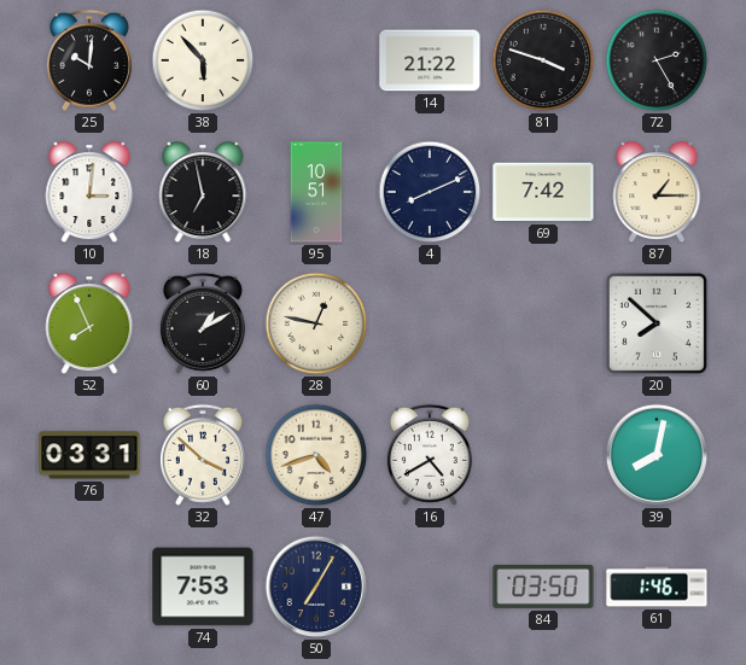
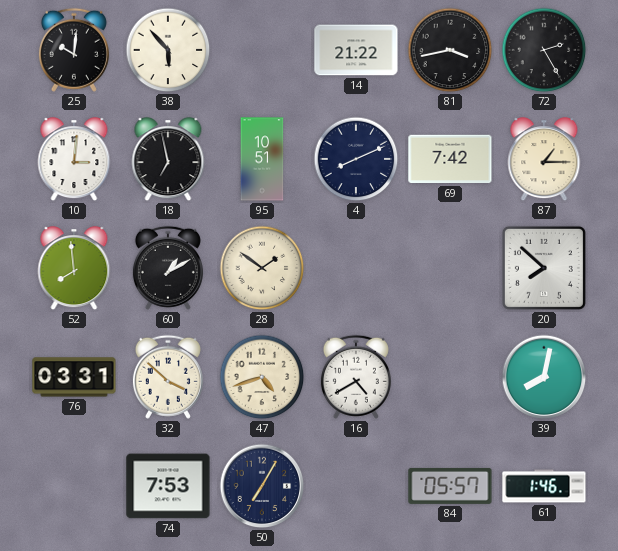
81: 3:48 -> 3:43
52: 7:56 -> 7:59
28: 12:47 -> 1:51
84: 03:50 -> 05:57
